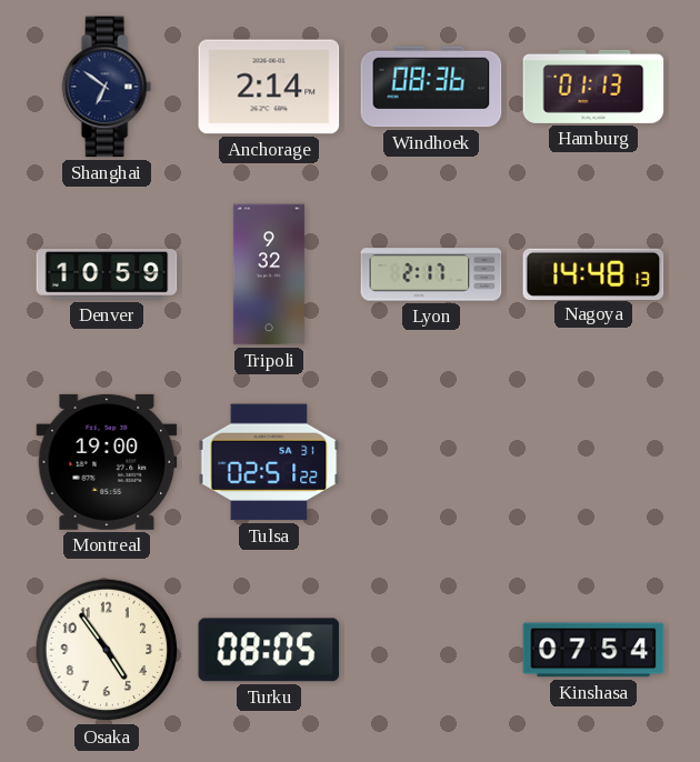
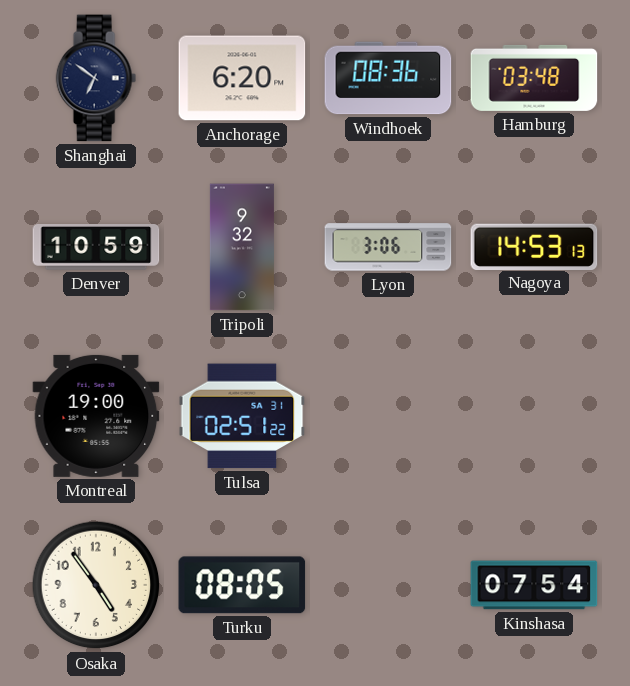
Anchorage: 2:14 -> 6:20
Hamburg: 01:13 -> 03:48
Lyon: 2:17 -> 3:06
Nagoya: 14:48 -> 14:53
